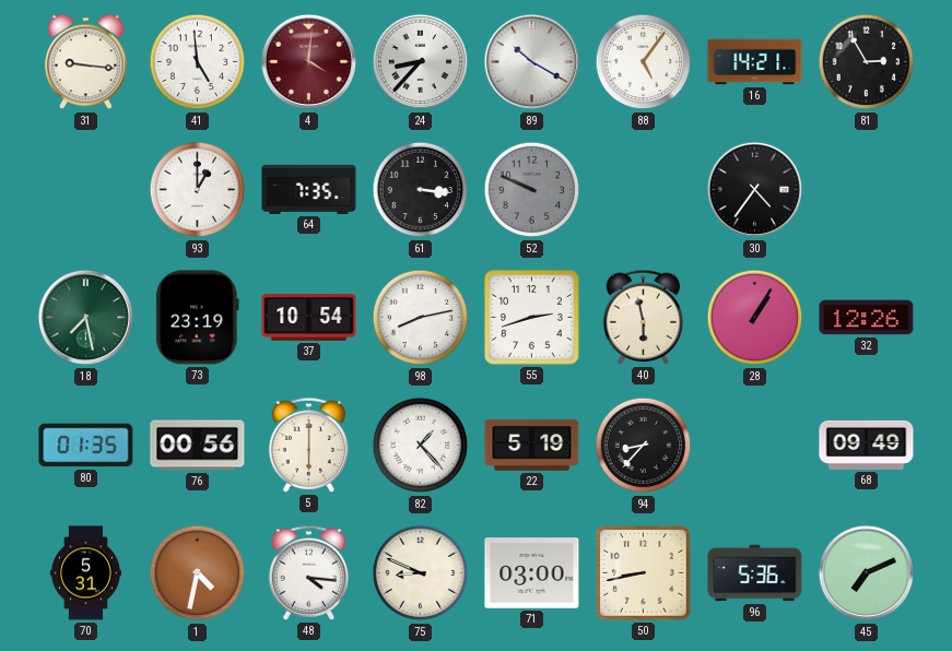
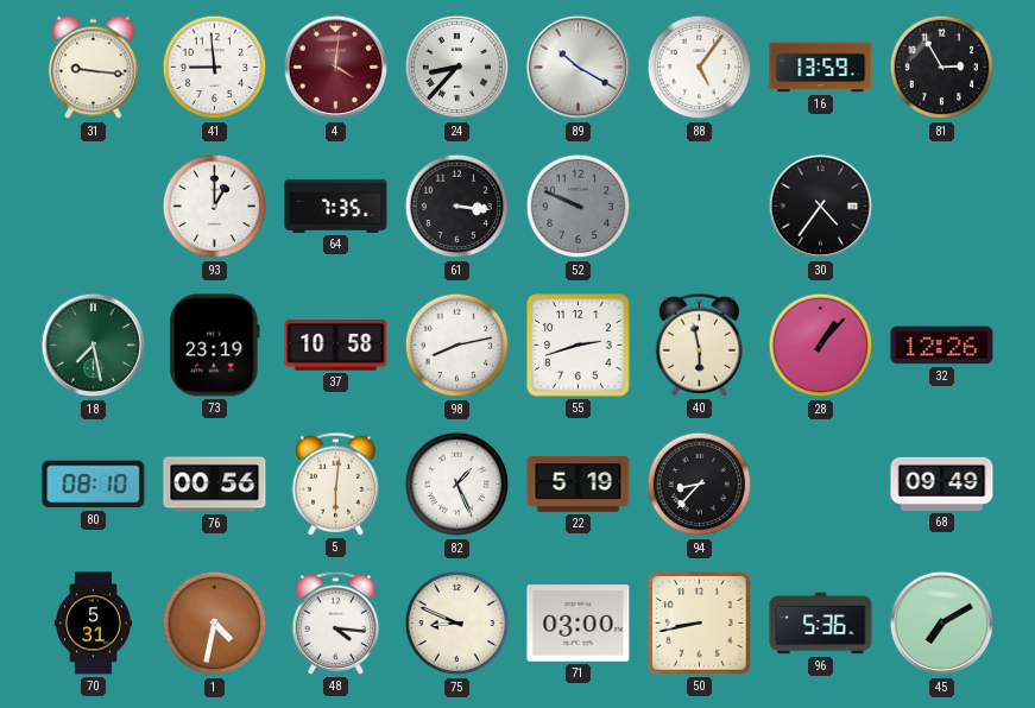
41: 4:59 -> 8:59
16: 14:21 -> 13:59
37: 10:54 -> 10:58
28: 1:05 -> 1:07
80: 01:35 -> 08:10
5: 6:00 -> 6:01
82: 1:23 -> 1:26
45: 7:11 -> 7:10
